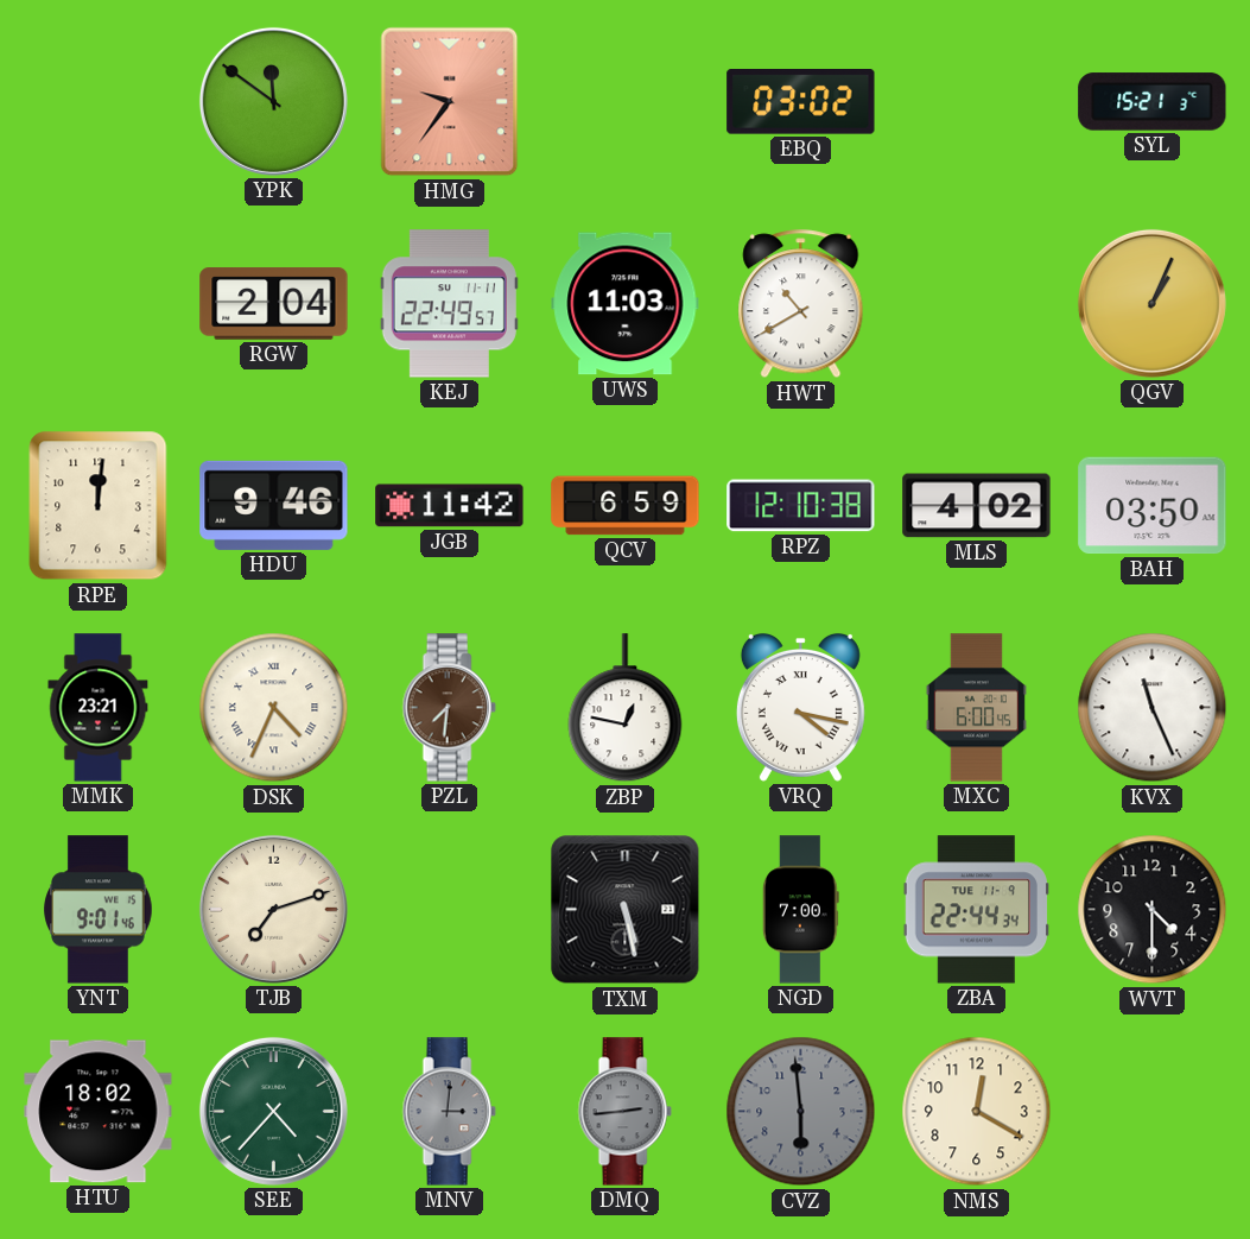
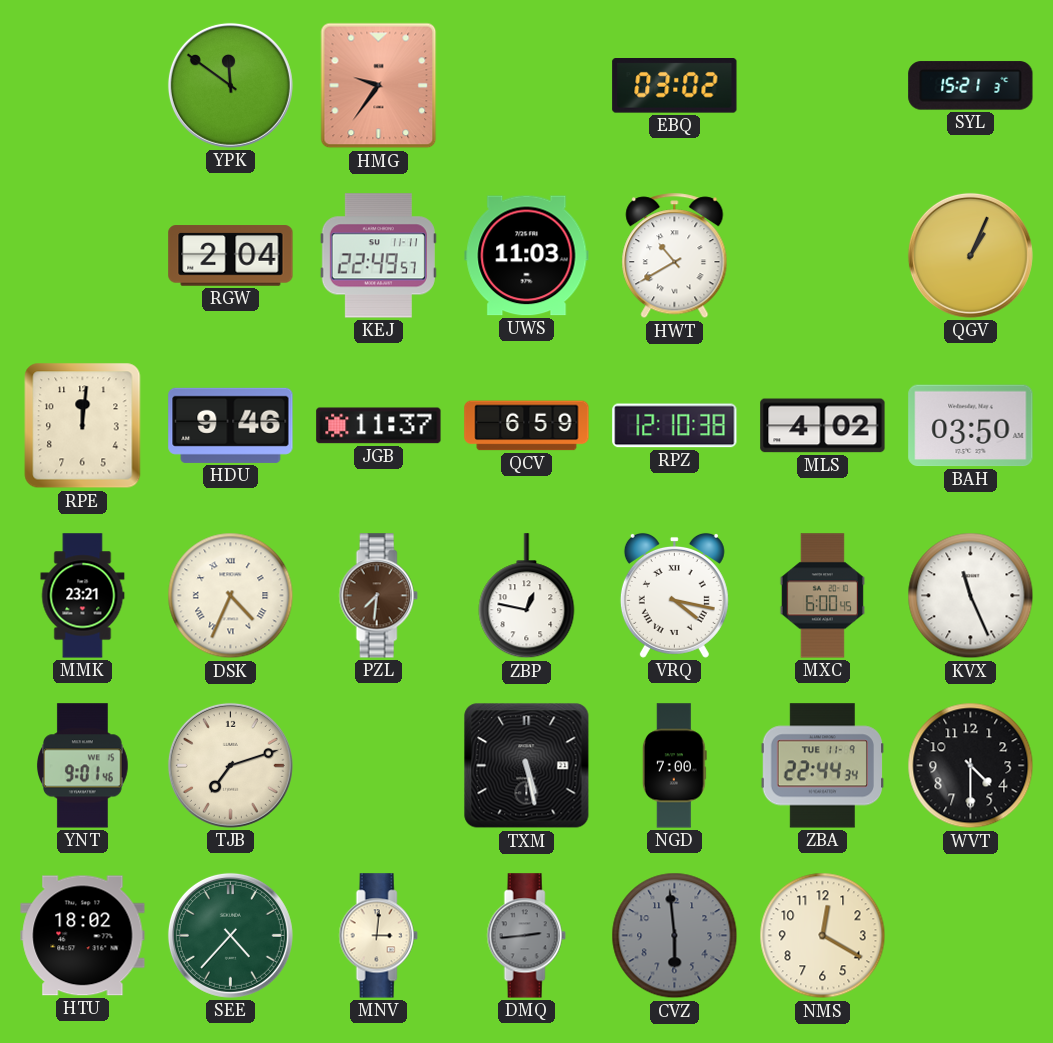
JGB: 11:42 -> 11:37
MNV dial: grey -> cream
